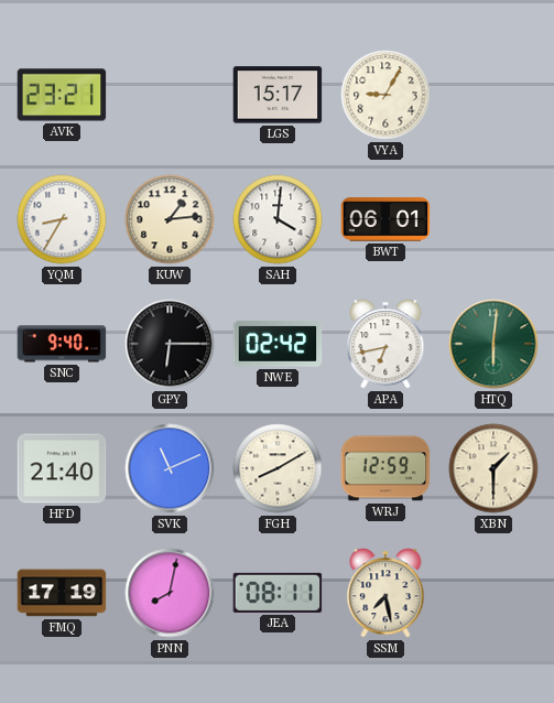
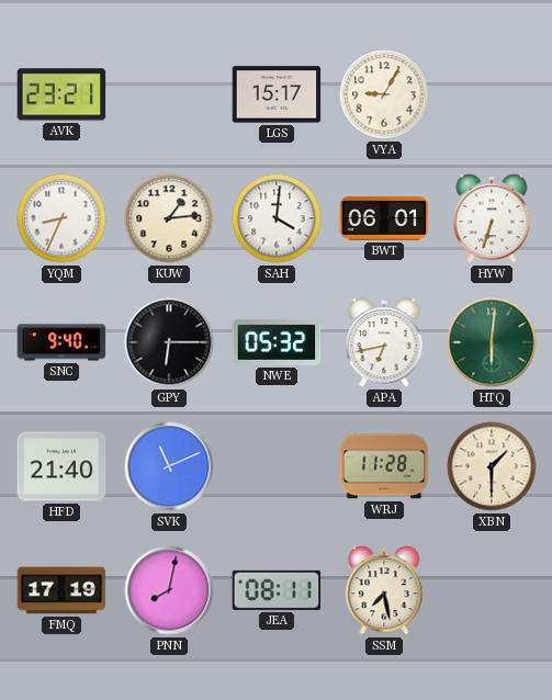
YQM: 8:35 -> 8:34
HYW: none -> 6:33
NWE: 02:42 -> 05:32
FGH: 8:10 -> none
WRJ: 12:59 -> 11:28
